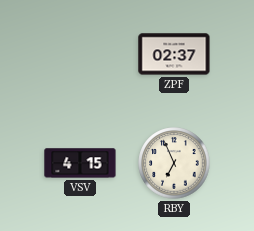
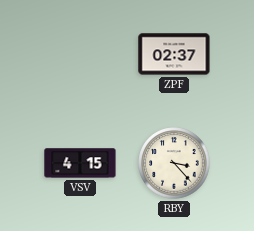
RBY: 6:56 -> 3:23
